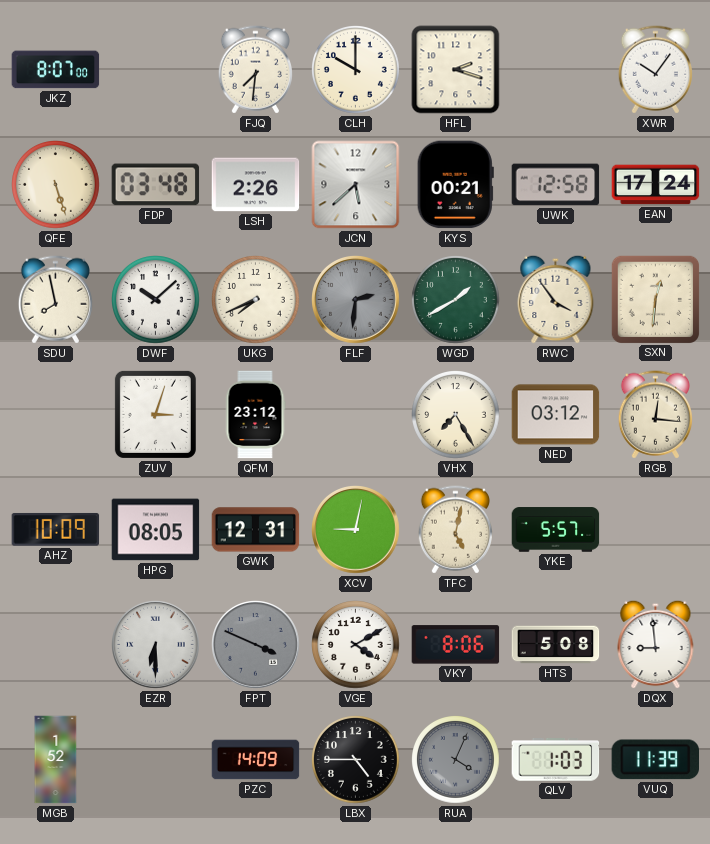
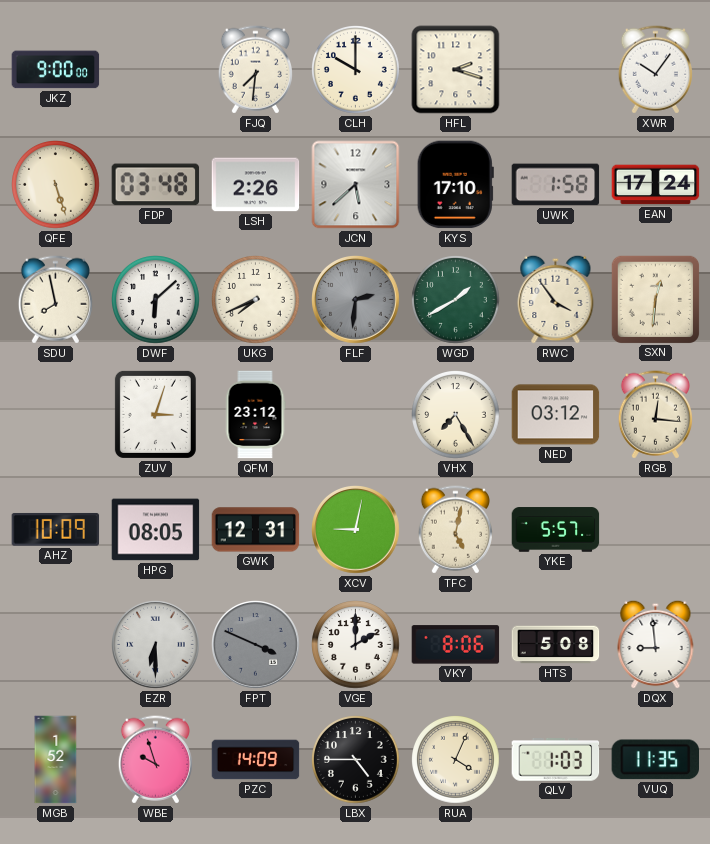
JKZ: 8:07 -> 9:00
KYS: 00:21 -> 17:10
UWK: 12:58 -> 1:58
DWF: 10:08 -> 6:08
VGE: 4:10 -> 2:00
WBE: none -> 9:57
RUA dial: grey -> cream
VUQ: 11:39 -> 11:35
